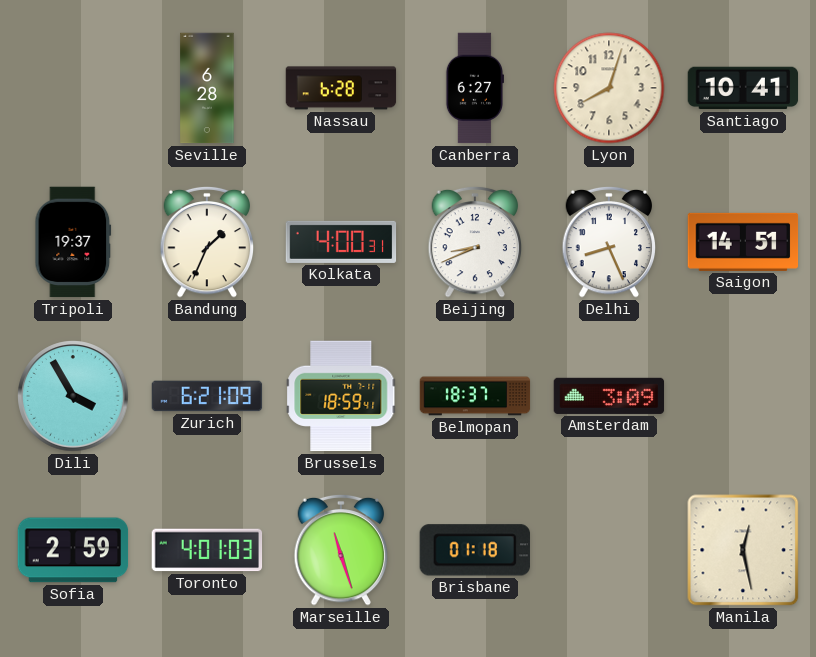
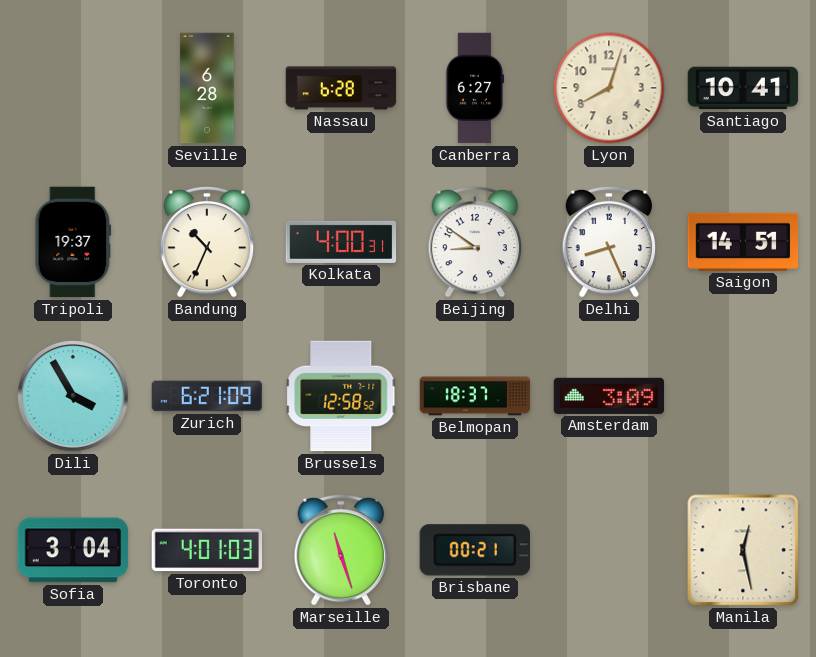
Bandung: 1:34 -> 10:34
Beijing: 8:41 -> 8:51
Brussels: 18:59 -> 12:58
Sofia: 2:59 -> 3:04
Brisbane: 01:18 -> 00:21
